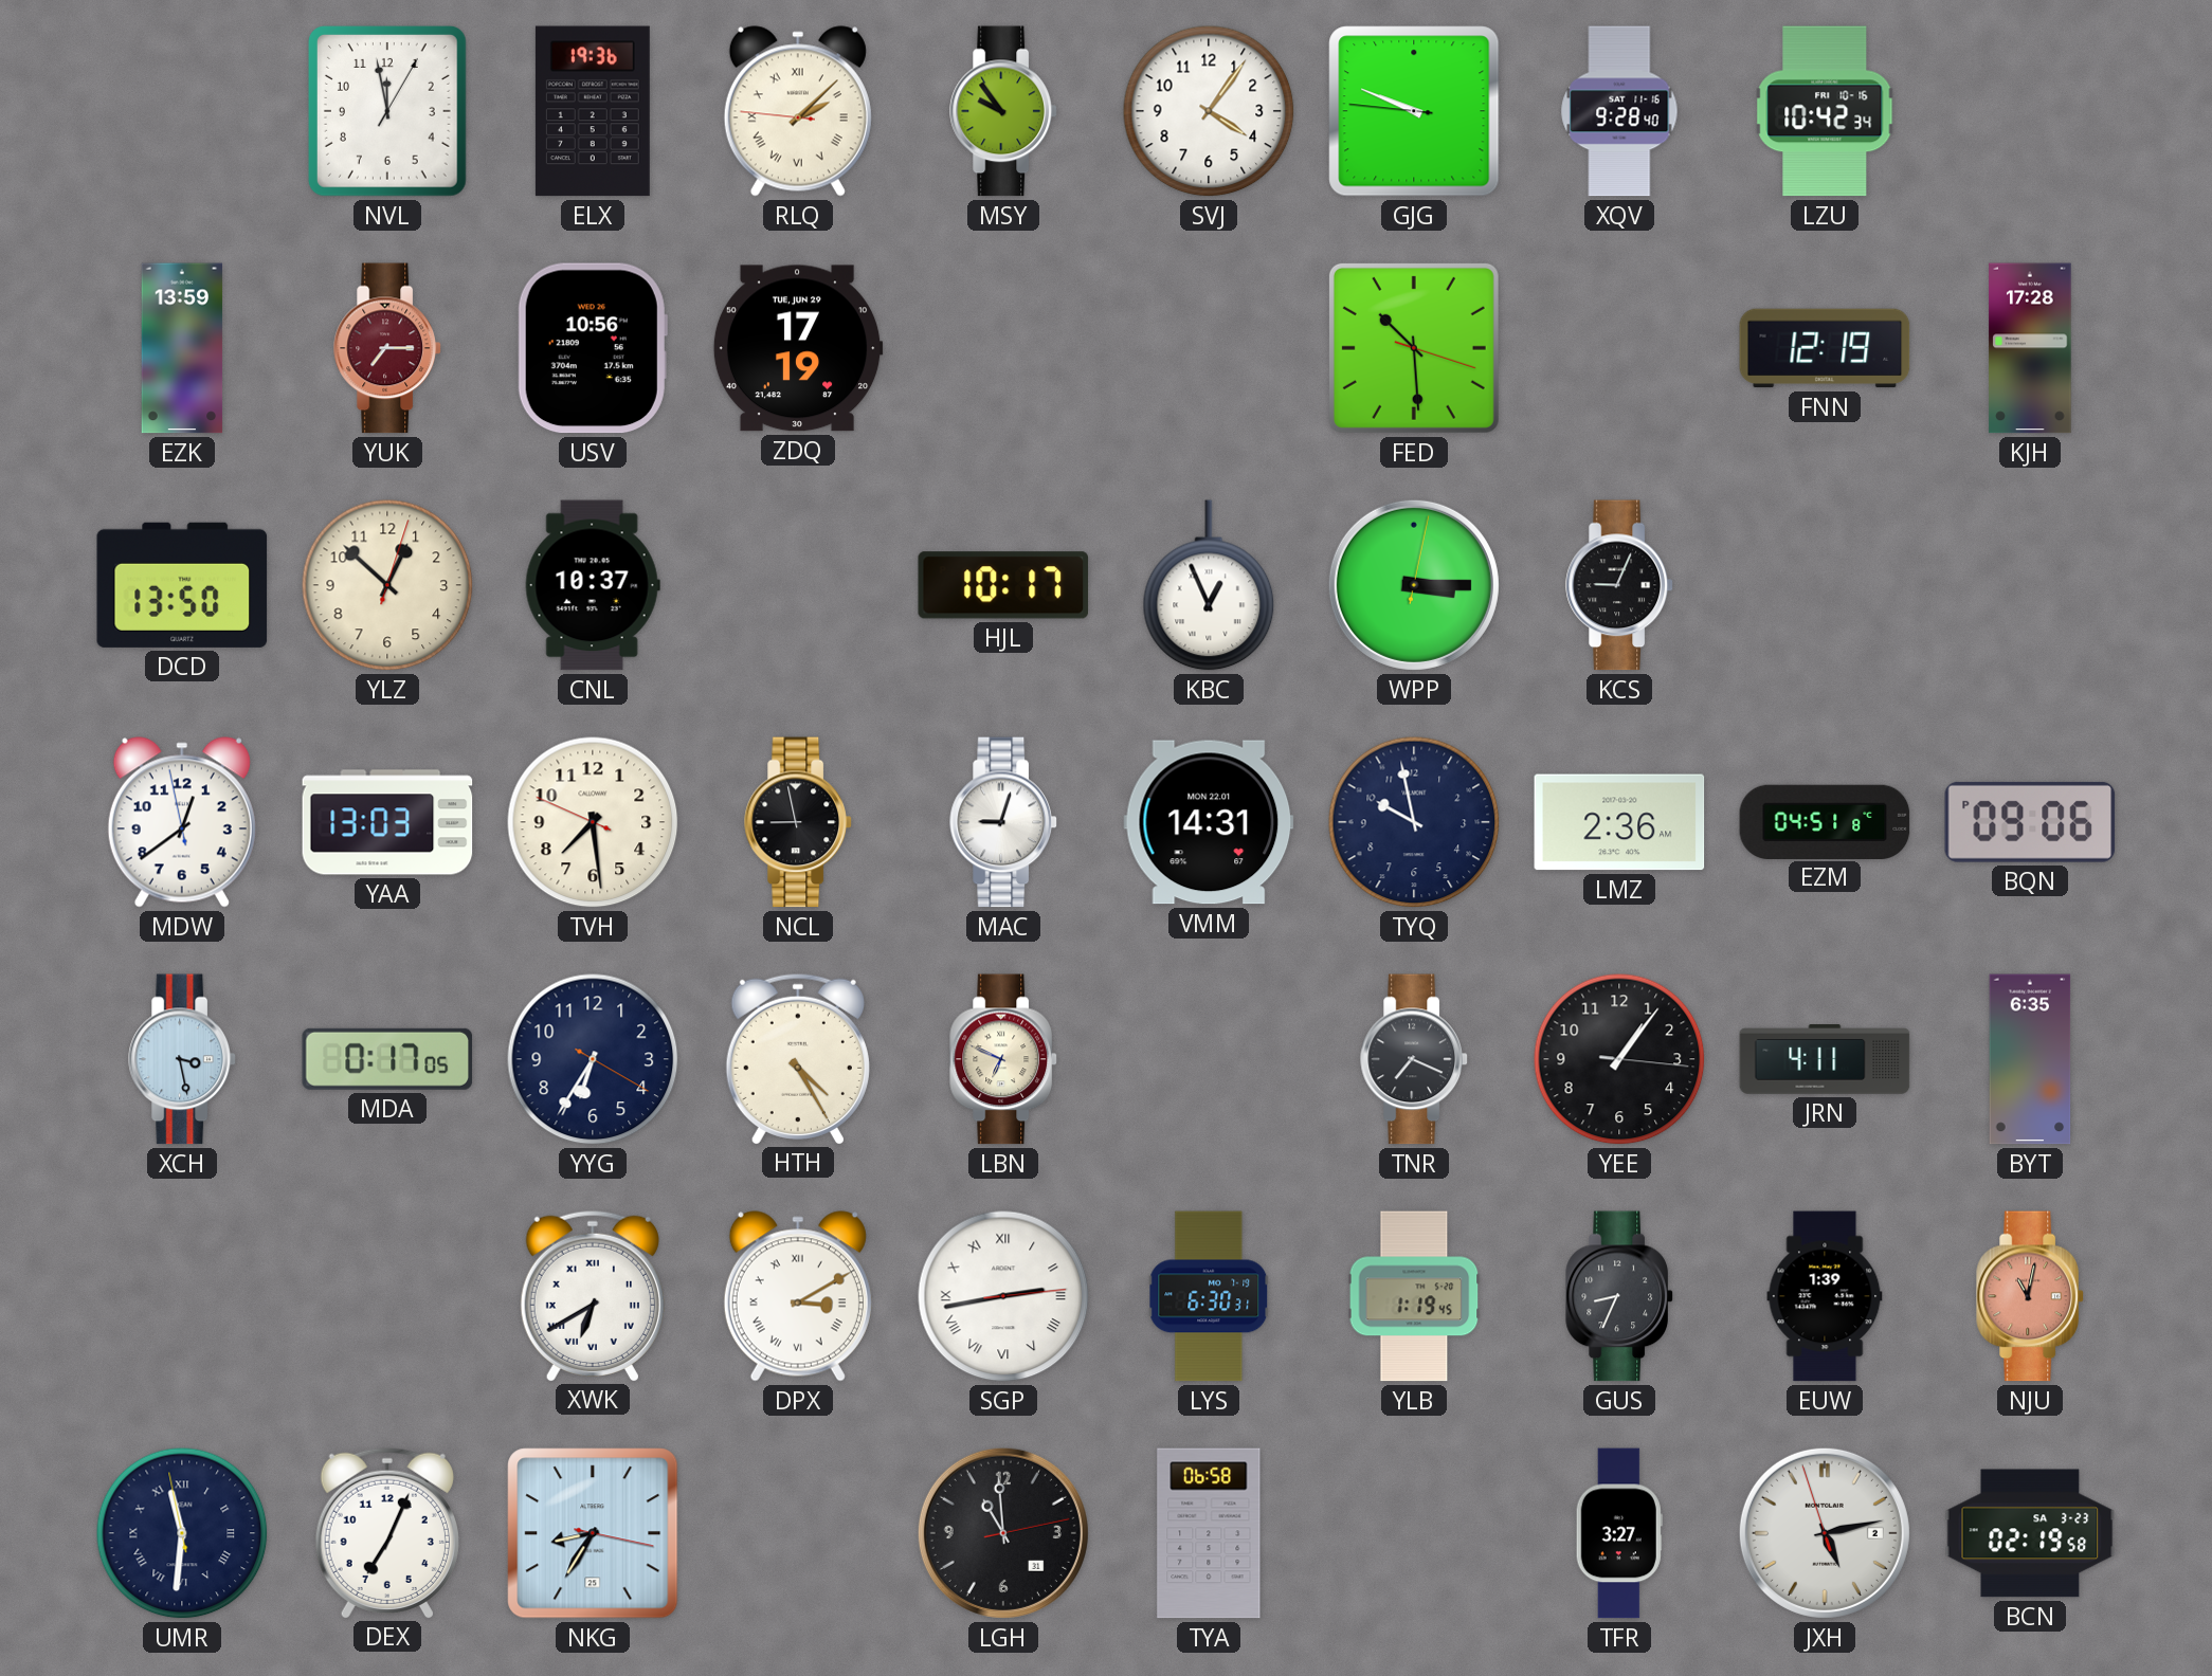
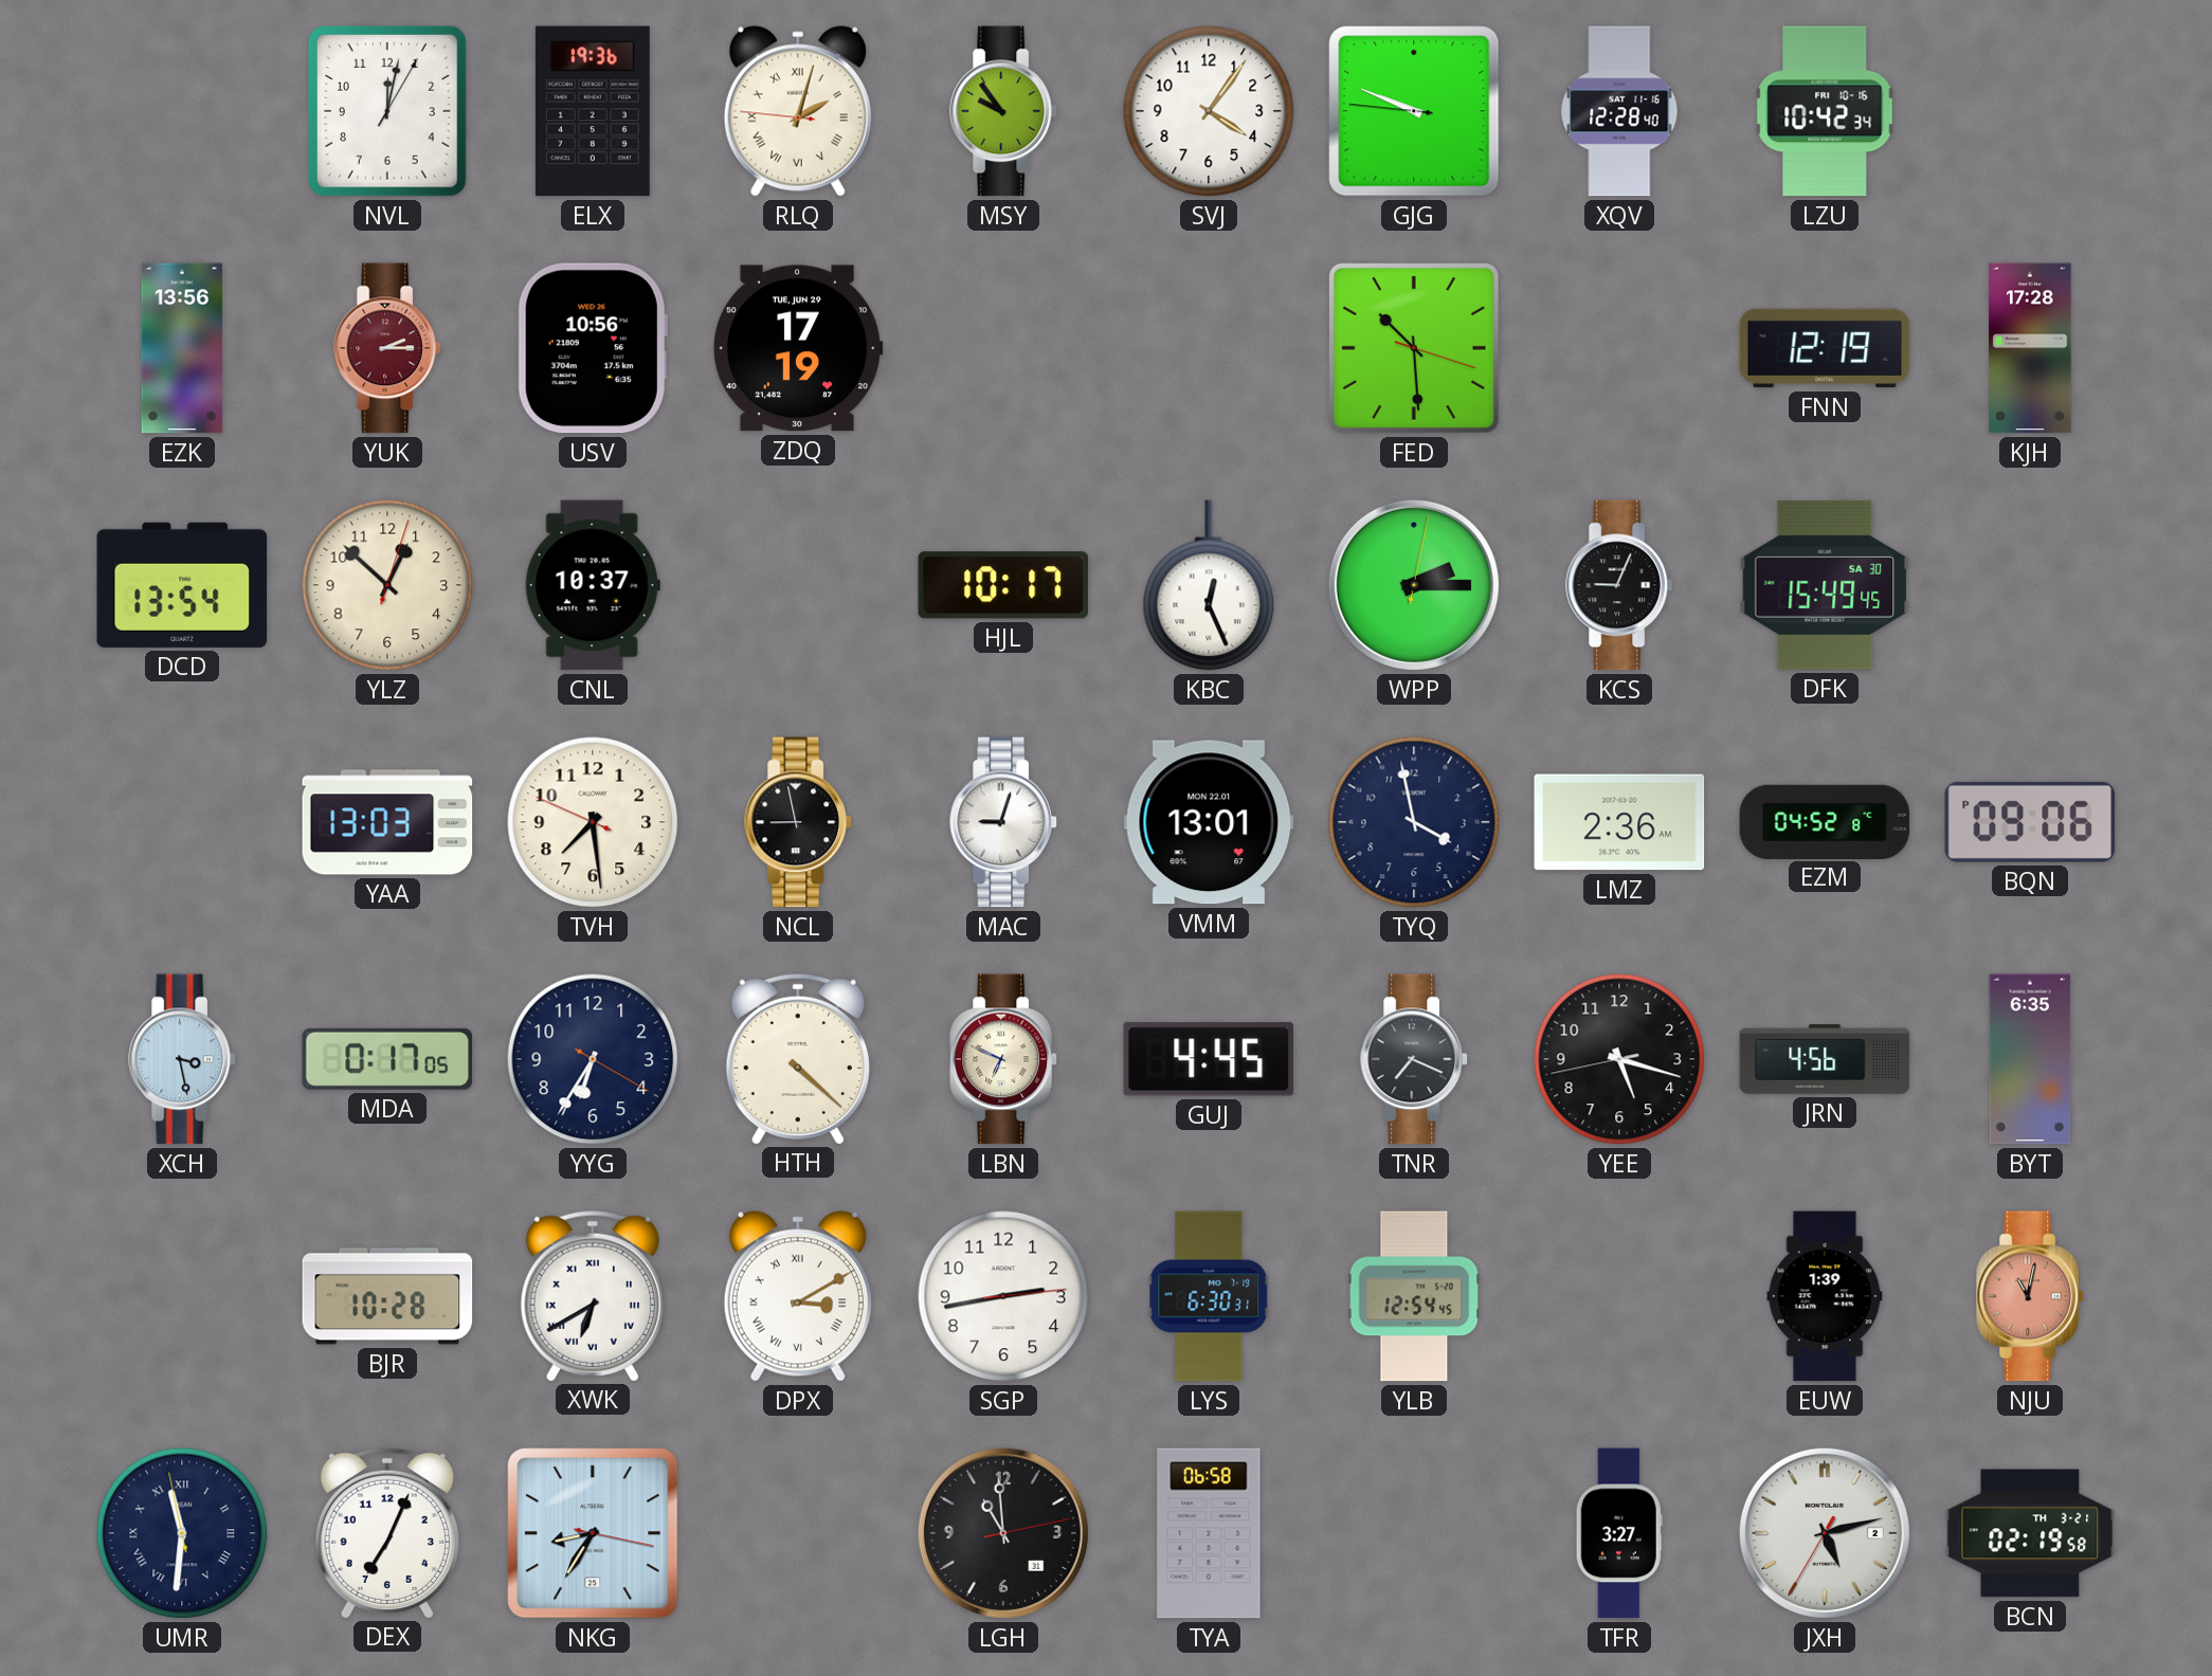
NVL: 11:58 -> 12:02
RLQ: 2:07 -> 2:02
XQV: 9:28 -> 12:28
EZK: 13:59 -> 13:56
YUK: 7:15 -> 2:15
DCD: 13:50 -> 13:54
KBC: 12:56 -> 12:26
WPP: 3:15 -> 2:15
DFK: none -> 15:49
MDW: 12:38 -> none
VMM: 14:31 -> 13:01
TYQ: 9:58 -> 3:58
EZM: 04:51 -> 04:52
HTH: 4:25 -> 4:22
GUJ: none -> 4:45
YEE: 1:06 -> 5:17
JRN: 4:11 -> 4:56
BJR: none -> 10:28
SGP numerals: Roman -> Arabic
YLB: 1:19 -> 12:54
GUS: 8:34 -> none
JXH: 5:12:57 -> 5:12:35
BCN date: SA 3-23 -> TH 3-21
